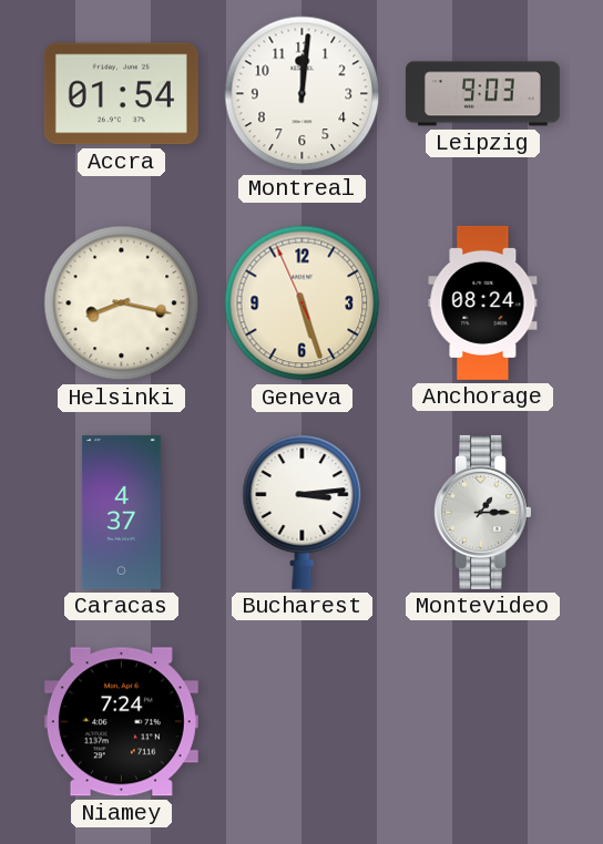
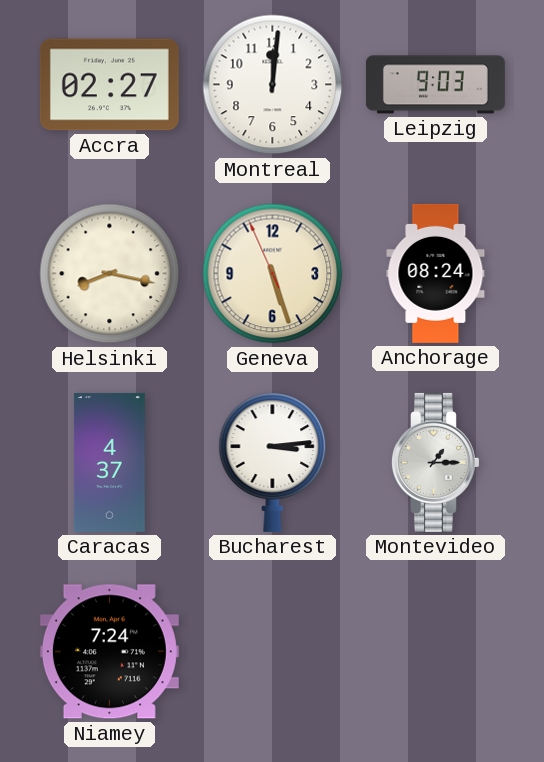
Accra: 01:54 -> 02:27
